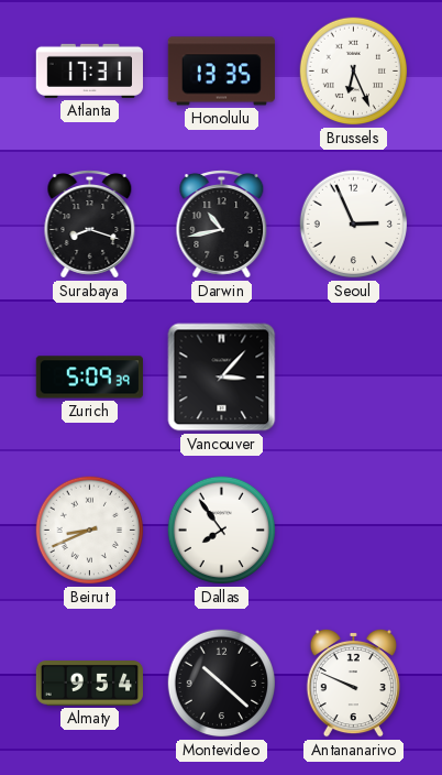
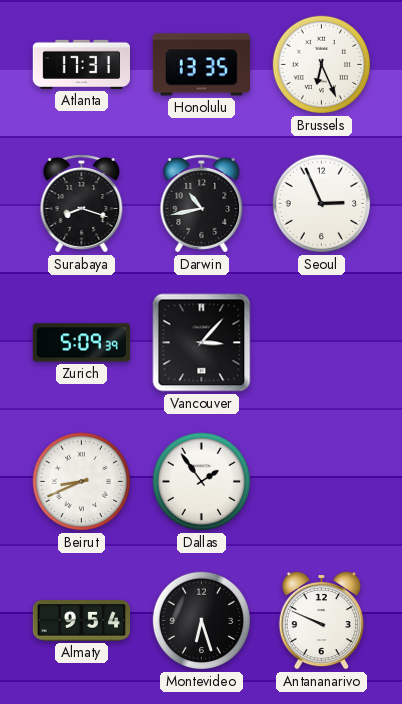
Dallas: 7:54 -> 1:54
Montevideo: 10:22 -> 6:27
